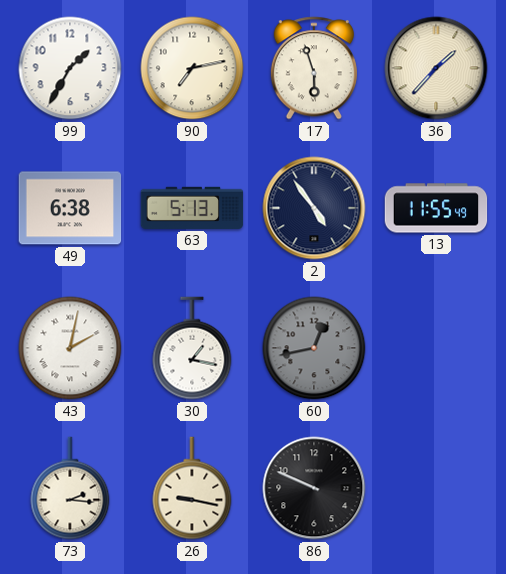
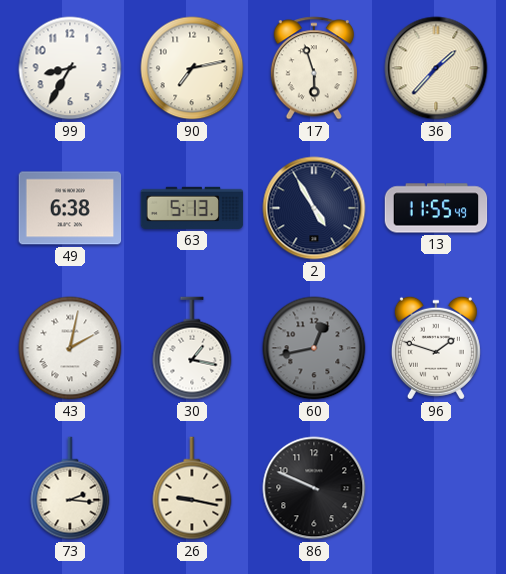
99: 1:35 -> 8:35
2: 4:54 -> 4:55
96: none -> 1:48
